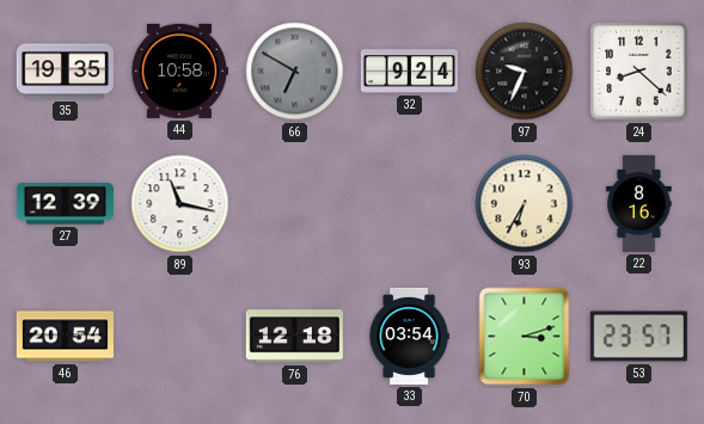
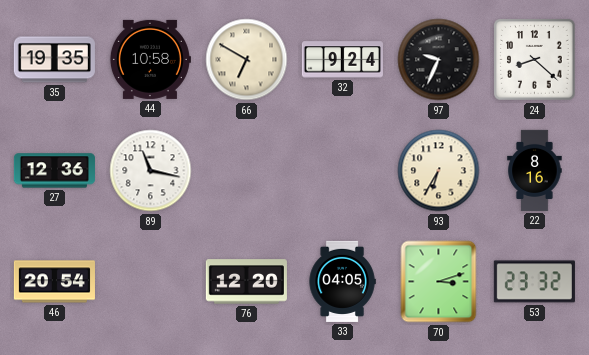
66 dial: grey -> cream
27: 12:39 -> 12:36
76: 12:18 -> 12:20
33: 03:54 -> 04:05
53: 23:57 -> 23:32
